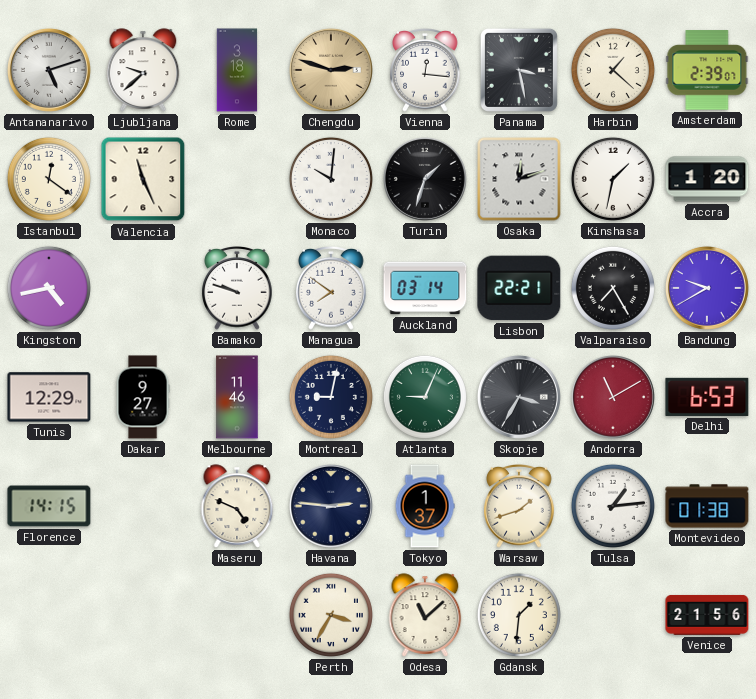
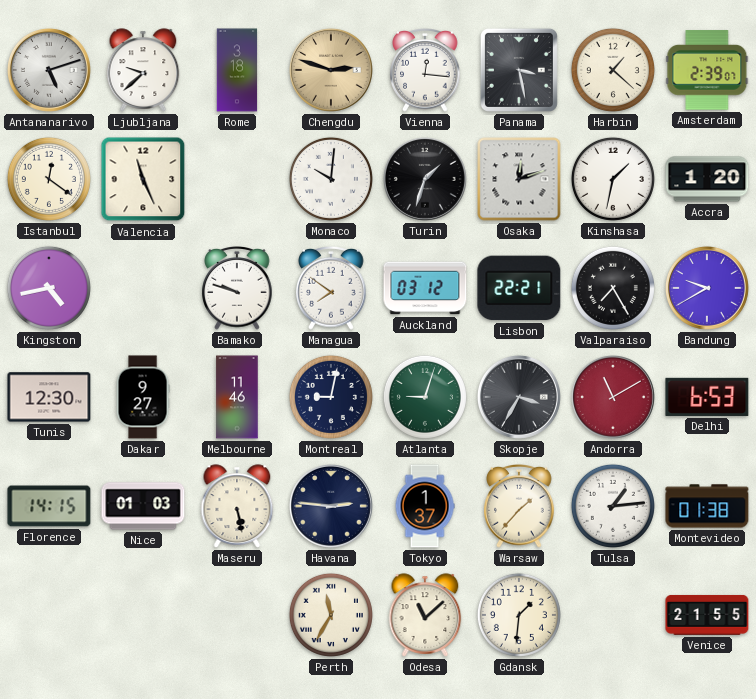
Auckland: 03:14 -> 03:12
Tunis: 12:29 -> 12:30
Atlanta: 9:04 -> 9:03
Nice: none -> 01:03
Maseru: 4:49 -> 5:28
Warsaw: 1:42 -> 1:37
Perth: 3:35 -> 11:35
Venice: 21:56 -> 21:55
